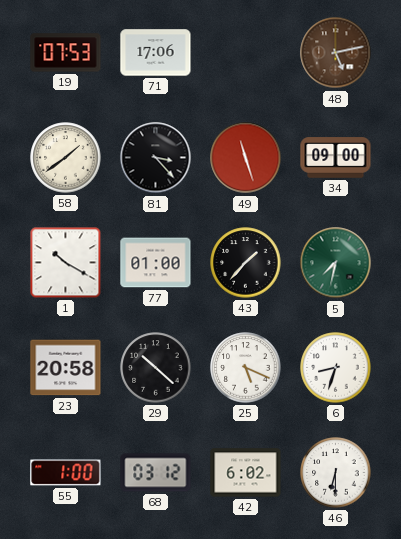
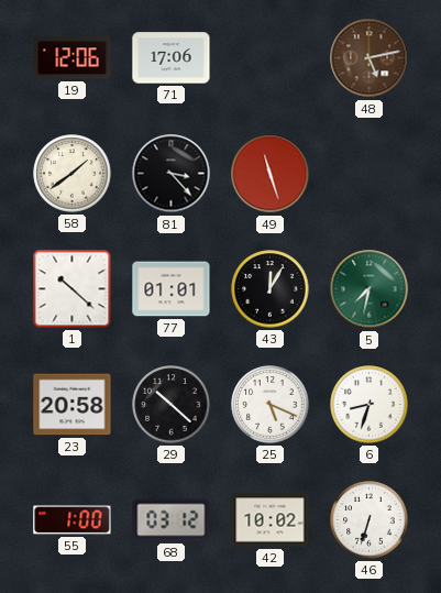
19: 07:53 -> 12:06
34: 09:00 -> none
1: 10:20 -> 10:22
77: 01:00 -> 01:01
43: 1:37 -> 12:05
42: 6:02 -> 10:02
46: 6:30 -> 6:33
